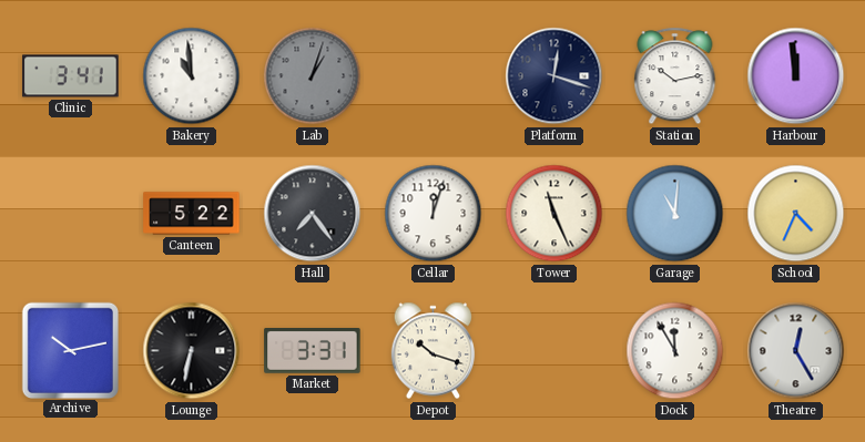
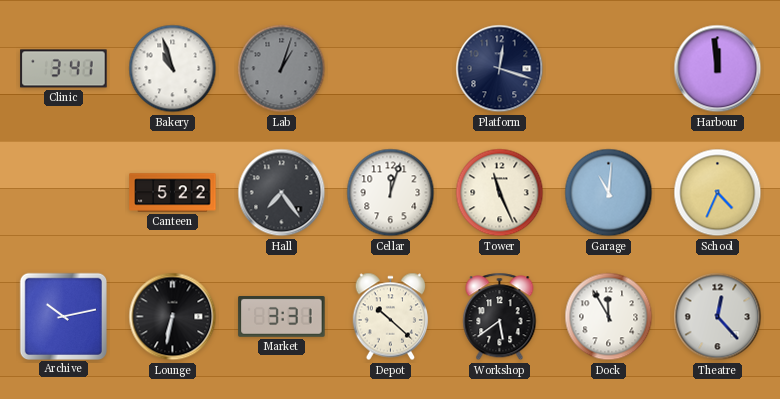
Bakery: 10:59 -> 10:57
Station: 10:13 -> none
Depot: 10:18 -> 10:22
Workshop: none -> 5:39
Theatre: 12:25 -> 12:23
